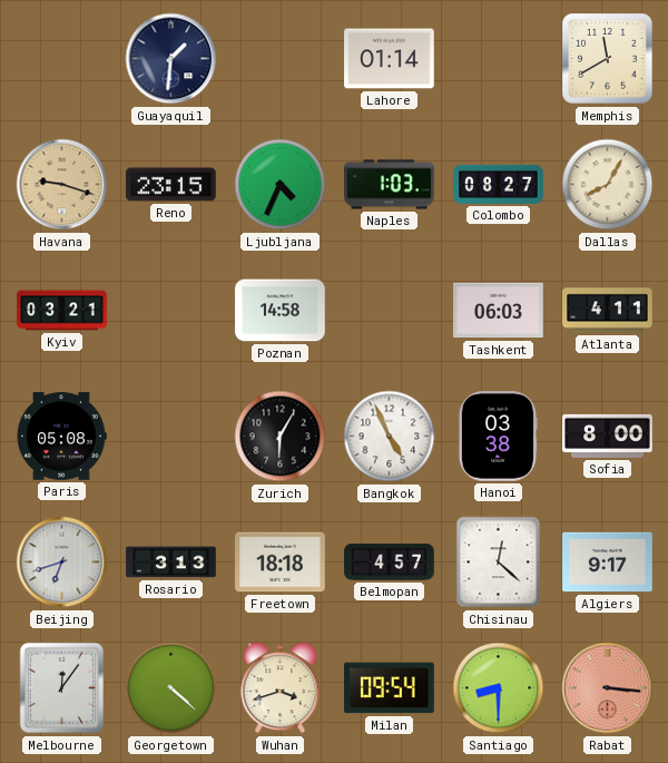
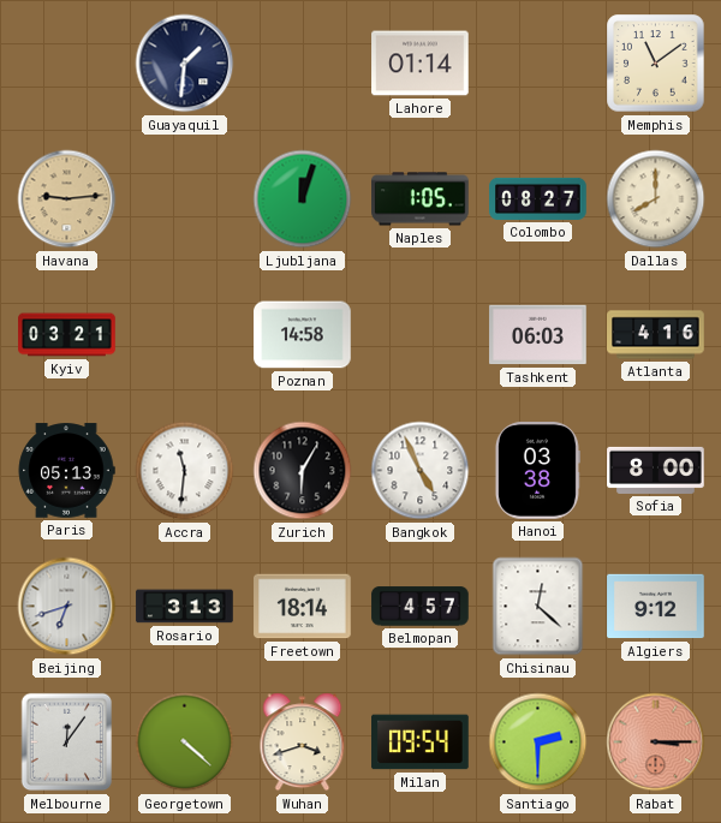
Memphis: 11:40 -> 11:09
Havana: 9:18 -> 9:14
Reno: 23:15 -> none
Ljubljana: 4:34 -> 12:03
Naples: 1:03 -> 1:05
Dallas: 8:05 -> 8:00
Atlanta: 4:11 -> 4:16
Paris: 05:08 -> 05:13
Accra: none -> 11:31
Freetown: 18:18 -> 18:14
Algiers: 9:17 -> 9:12
Santiago: 8:30 -> 2:30
Rabat: 3:16 -> 3:15
